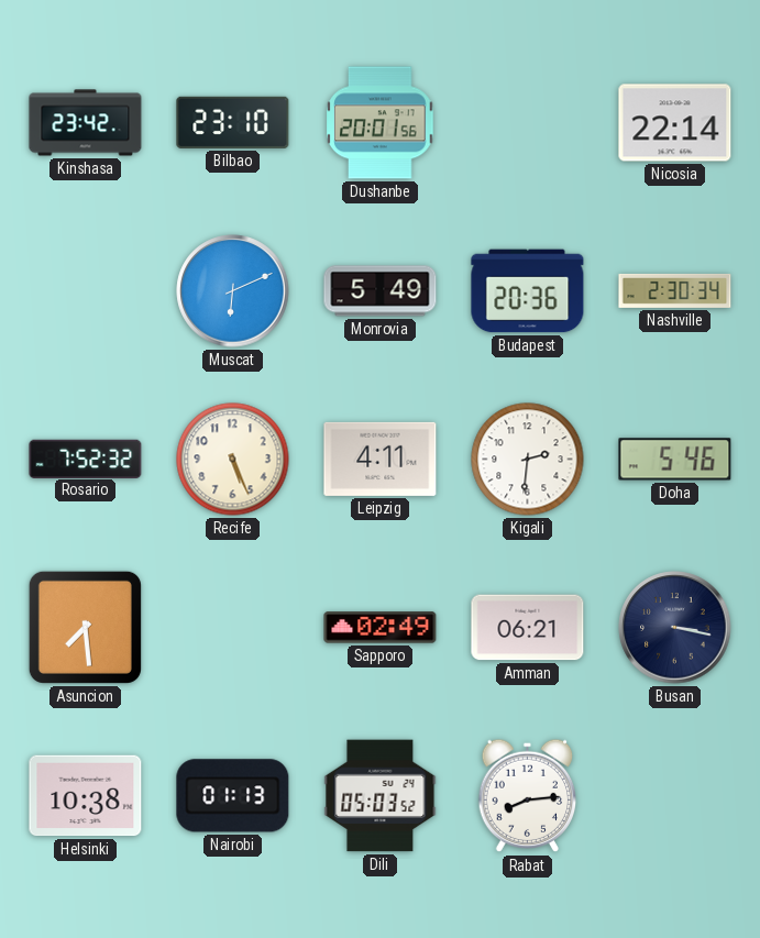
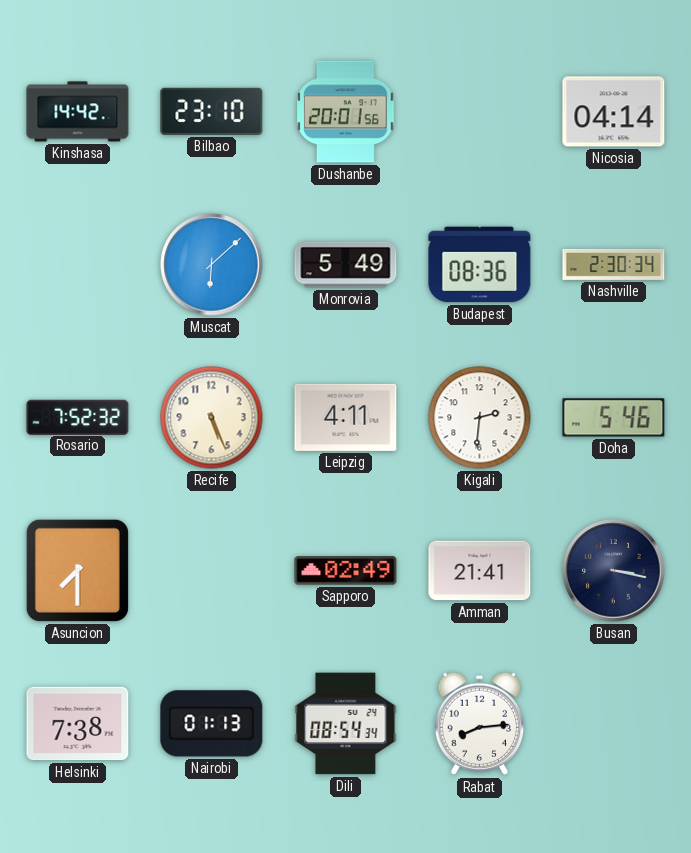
Kinshasa: 23:42 -> 14:42
Nicosia: 22:14 -> 04:14
Muscat: 6:11 -> 6:08
Budapest: 20:36 -> 08:36
Asuncion: 7:29 -> 7:30
Amman: 06:21 -> 21:41
Helsinki: 10:38 -> 7:38
Dili: 05:03 -> 08:54
